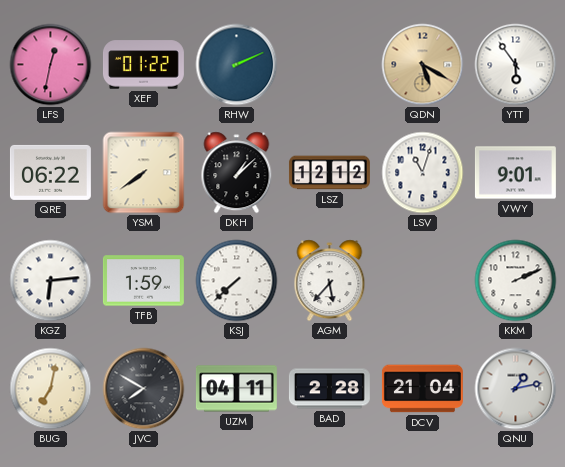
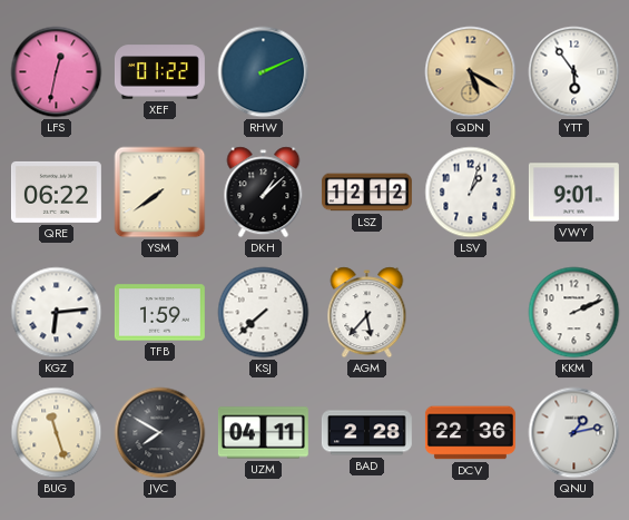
LSV: 11:03 -> 1:03
BUG: 7:02 -> 11:27
DCV: 21:04 -> 22:36
